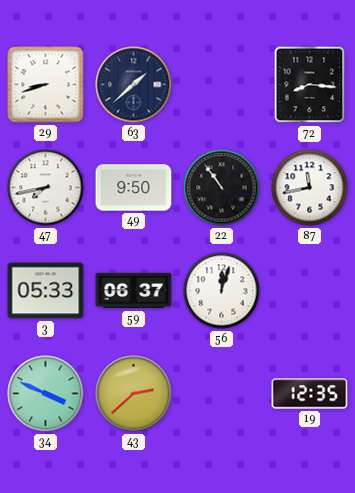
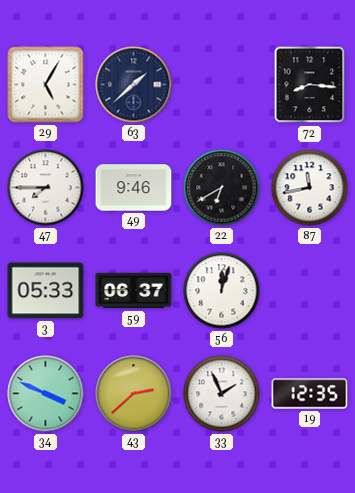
29: 8:42 -> 5:05
47: 7:43 -> 7:45
49: 9:50 -> 9:46
22: 10:54 -> 6:40
33: none -> 1:56
